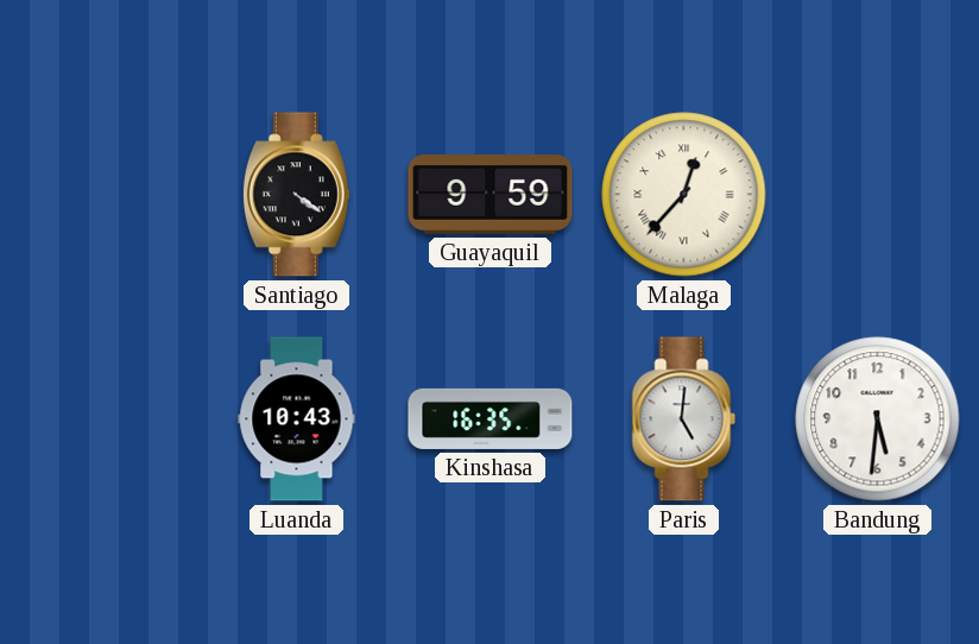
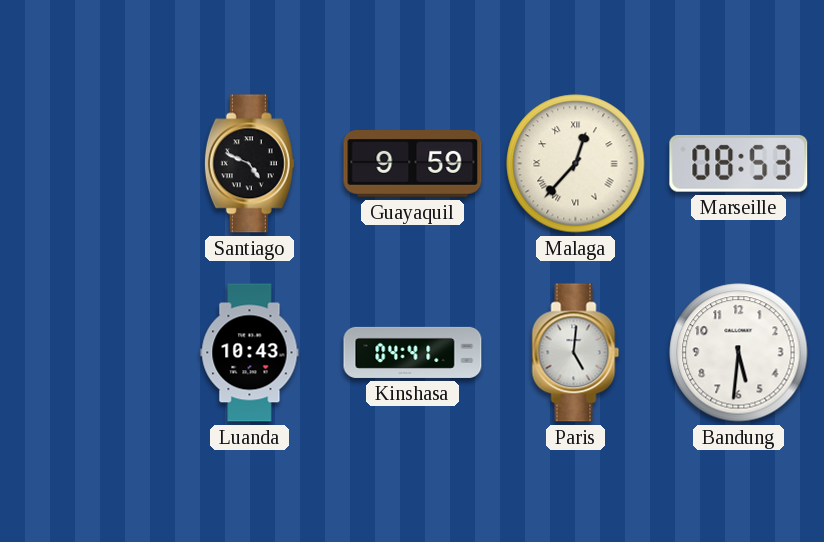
Santiago: 4:21 -> 4:49
Marseille: none -> 08:53
Kinshasa: 16:35 -> 04:41
